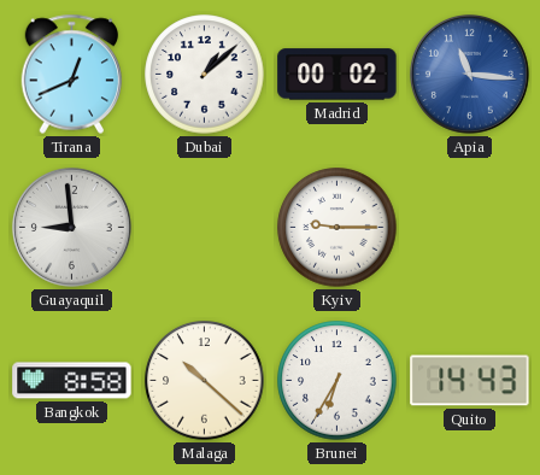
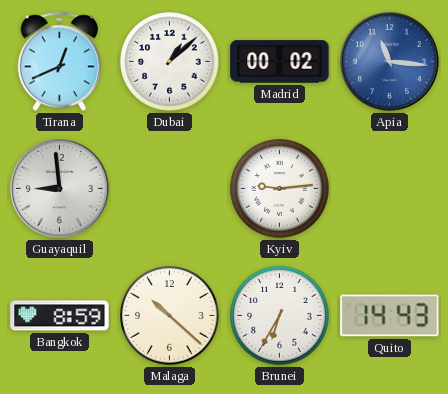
Kyiv: 9:15 -> 9:14
Bangkok: 8:58 -> 8:59
